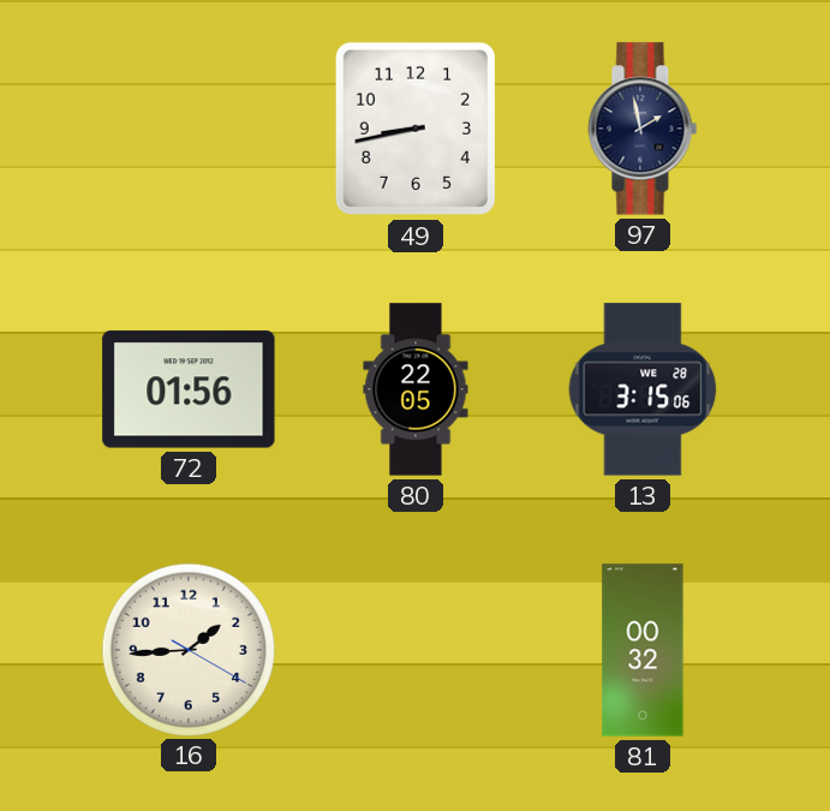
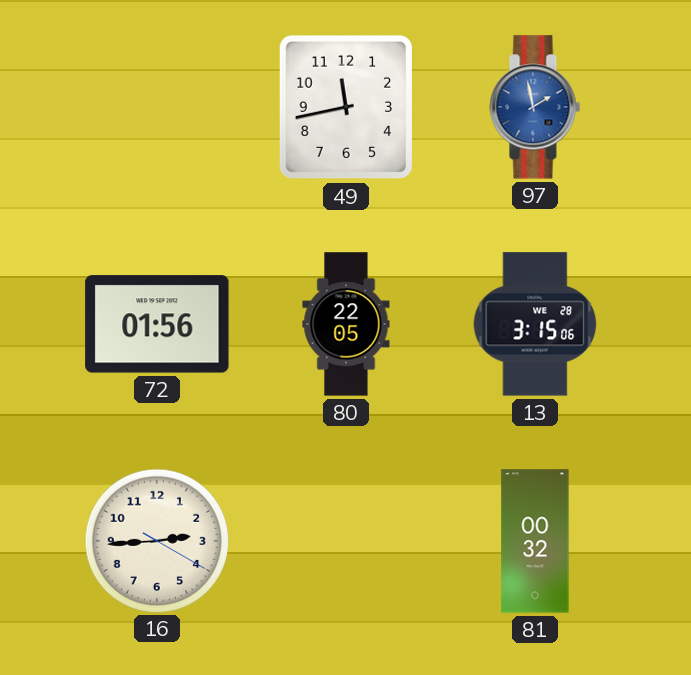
49: 8:43 -> 11:43
97 dial: navy -> blue
16: 1:44 -> 2:44
